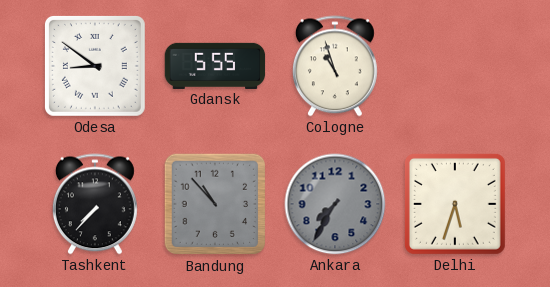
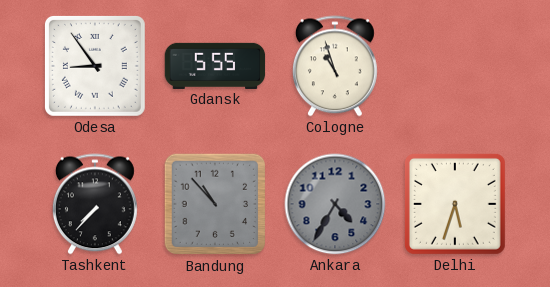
Odesa: 8:51 -> 8:54
Ankara: 7:35 -> 4:35
